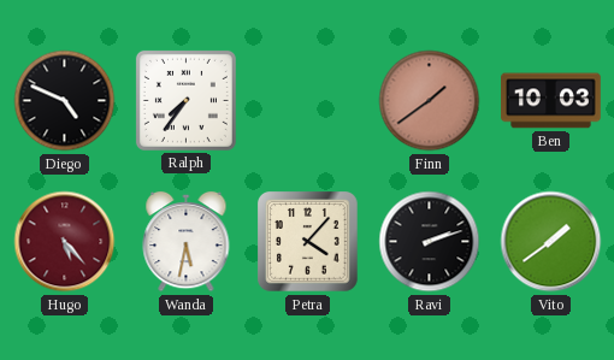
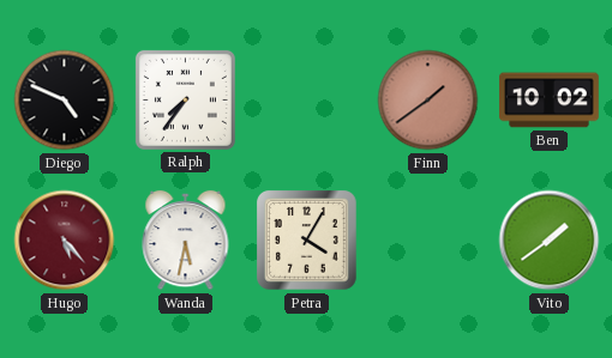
Ben: 10:03 -> 10:02
Petra: 4:07 -> 4:05
Ravi: 2:12 -> none
